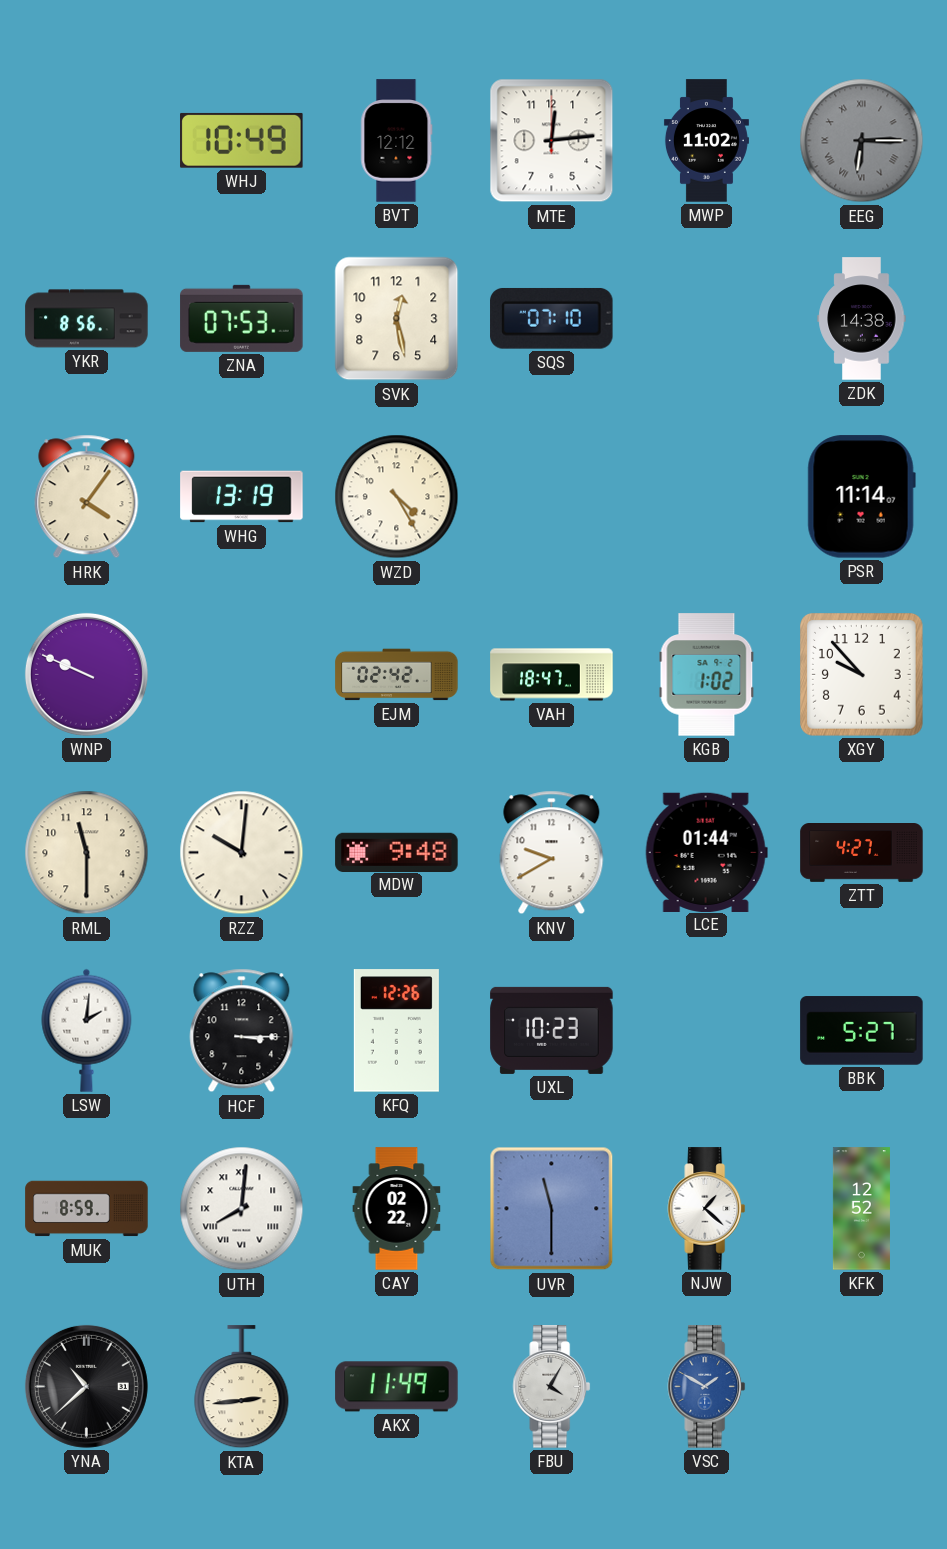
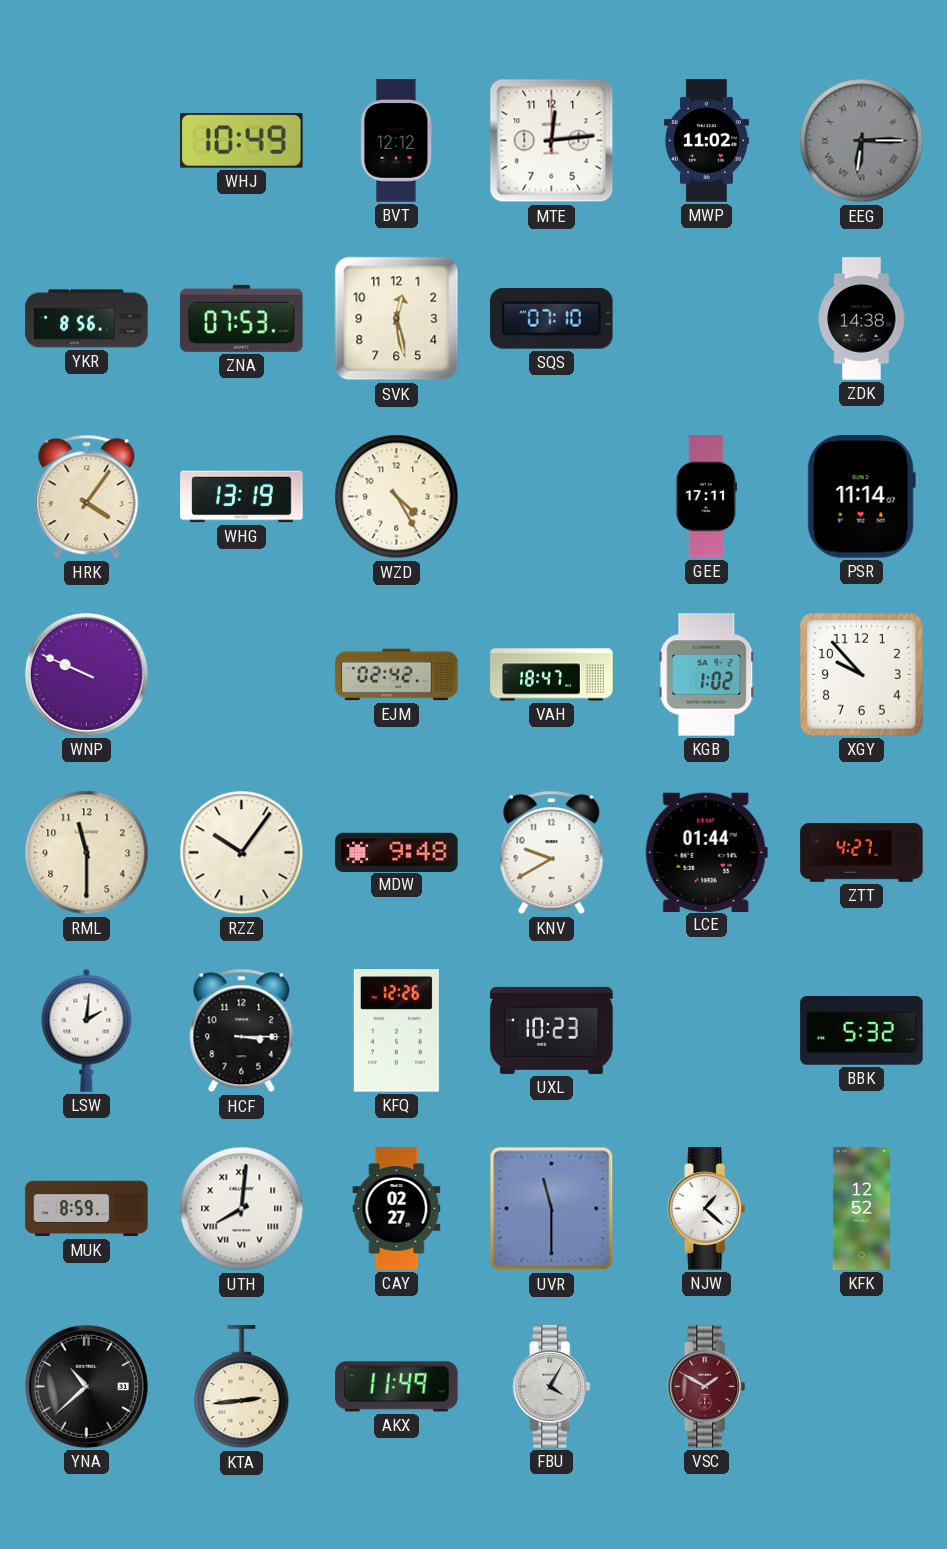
GEE: none -> 17:11
RZZ: 10:01 -> 10:06
BBK: 5:27 -> 5:32
CAY: 02:22 -> 02:27
VSC dial: blue -> burgundy
